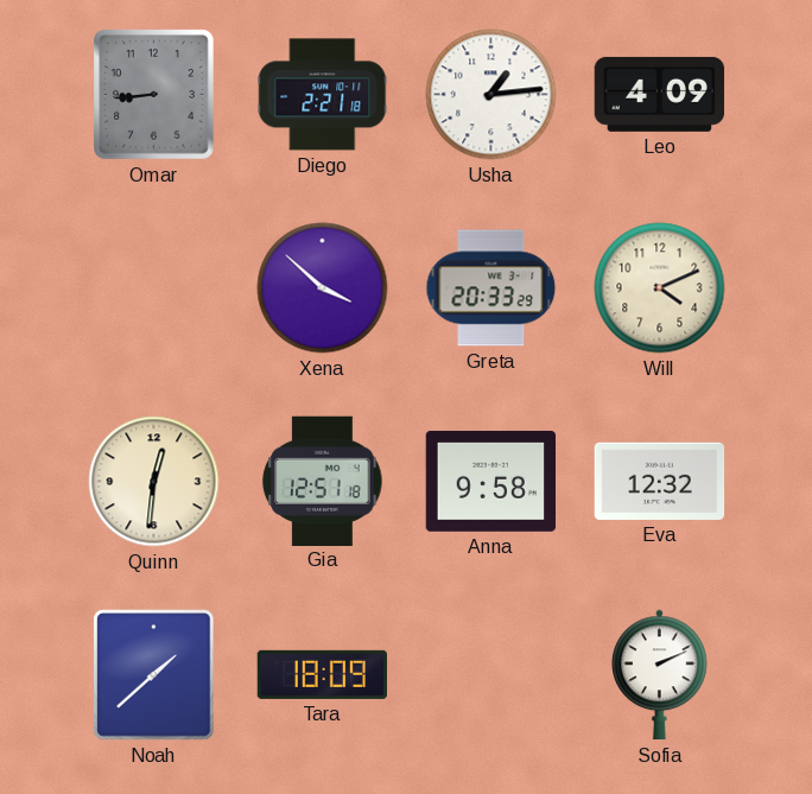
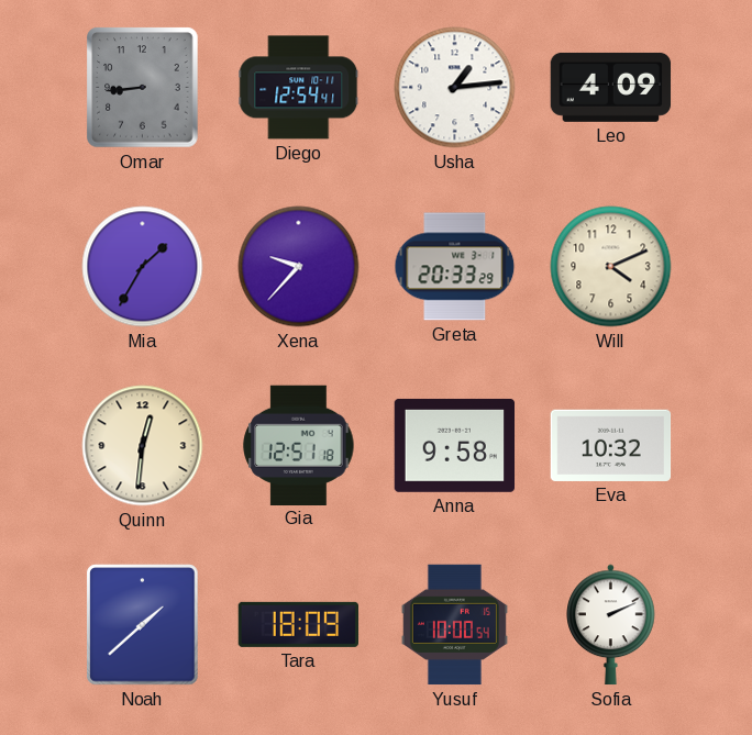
Diego: 2:21 -> 12:54
Mia: none -> 1:35
Xena: 3:52 -> 9:37
Eva: 12:32 -> 10:32
Yusuf: none -> 10:00
